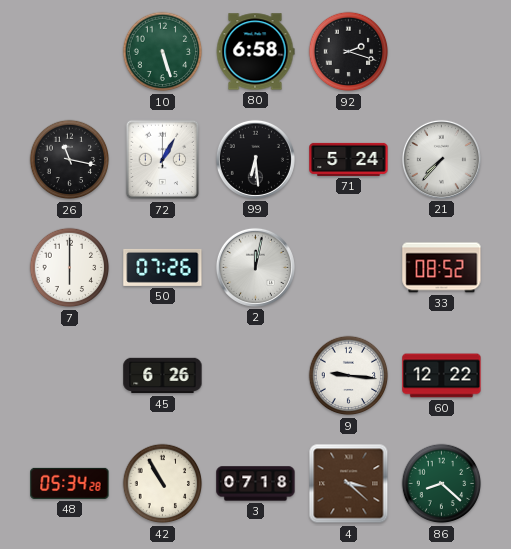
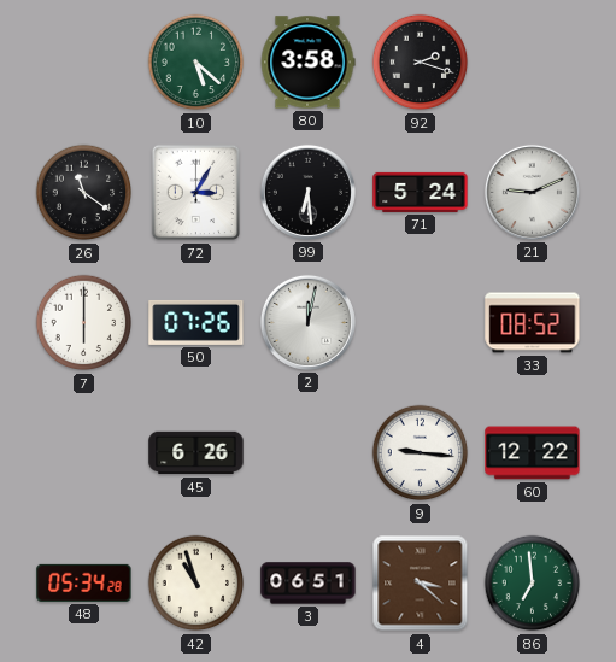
10: 5:27 -> 5:22
80: 6:58 -> 3:58
26: 11:17 -> 11:21
72: 1:05 -> 3:05
21: 7:37 -> 9:11
42: 10:55 -> 10:57
3: 07:18 -> 06:51
86: 8:22 -> 6:59
